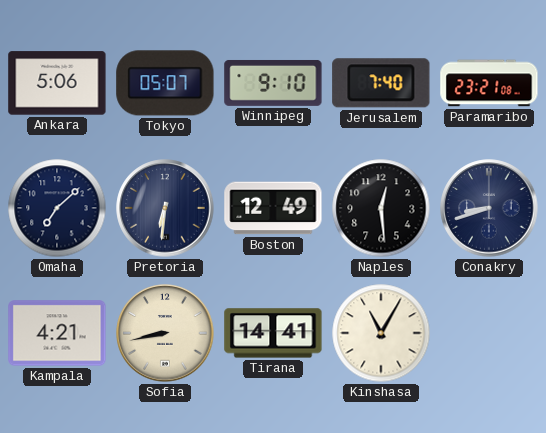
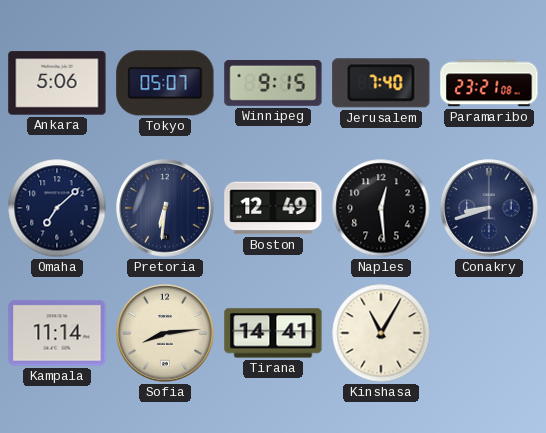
Winnipeg: 9:10 -> 9:15
Kampala: 4:21 -> 11:14
Sofia: 8:43 -> 8:14
